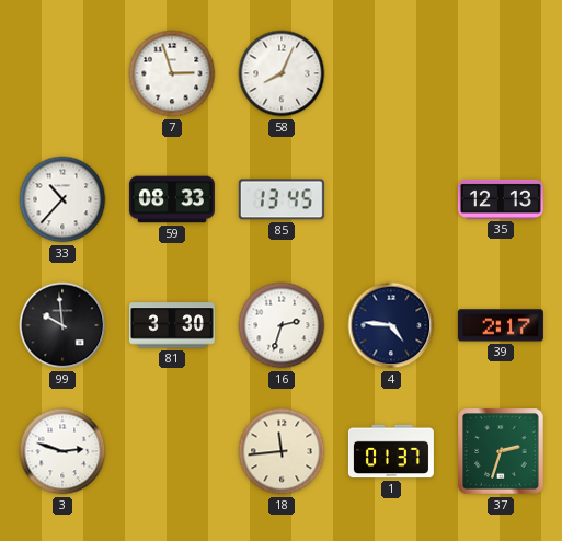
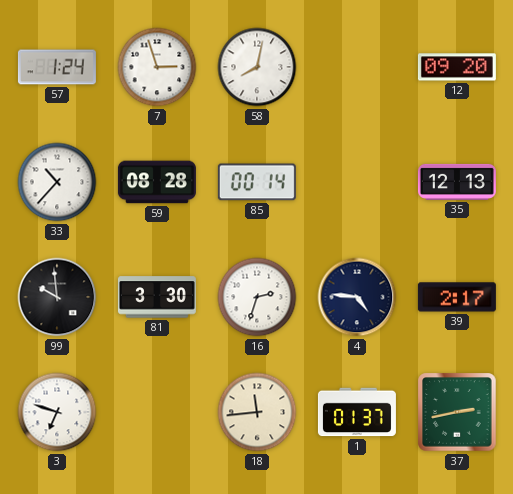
57: none -> 1:24
58: 8:04 -> 8:02
12: none -> 09:20
59: 08:33 -> 08:28
85: 13:45 -> 00:14
3: 2:48 -> 6:48
37: 2:33 -> 2:43
